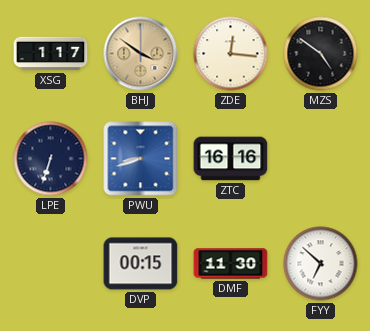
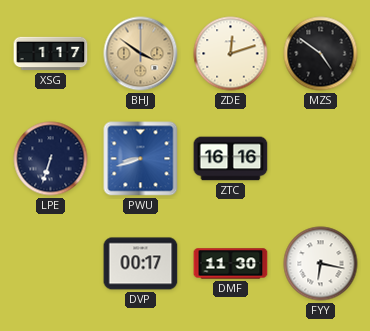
ZDE: 12:16 -> 12:12
DVP: 00:15 -> 00:17
FYY: 6:52 -> 6:17
